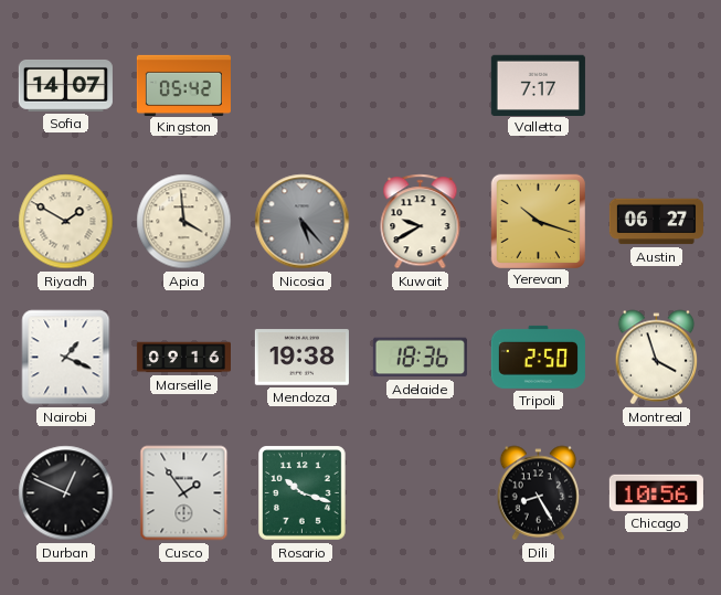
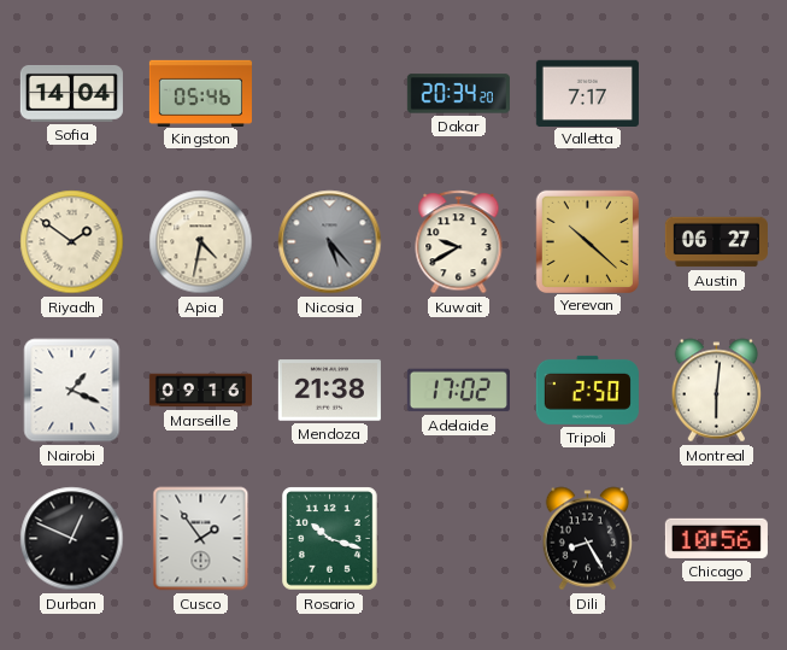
Sofia: 14:07 -> 14:04
Kingston: 05:42 -> 05:46
Dakar: none -> 20:34
Riyadh: 1:50 -> 1:51
Apia: 3:59 -> 4:32
Yerevan: 10:18 -> 10:22
Mendoza: 19:38 -> 21:38
Adelaide: 18:36 -> 17:02
Montreal: 3:57 -> 6:01
